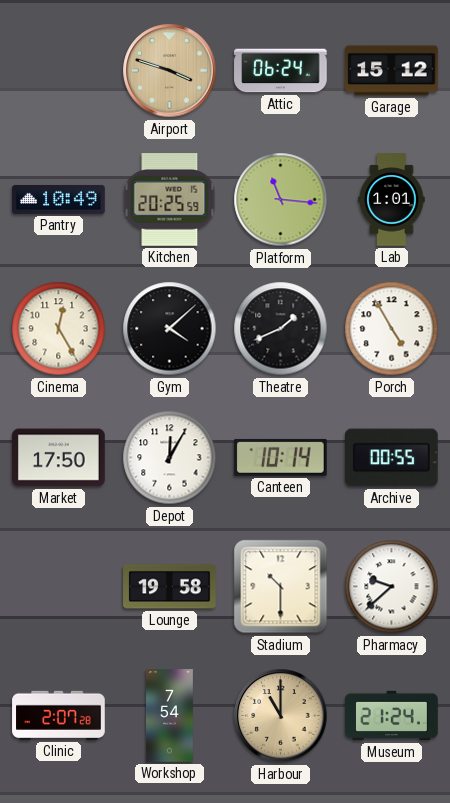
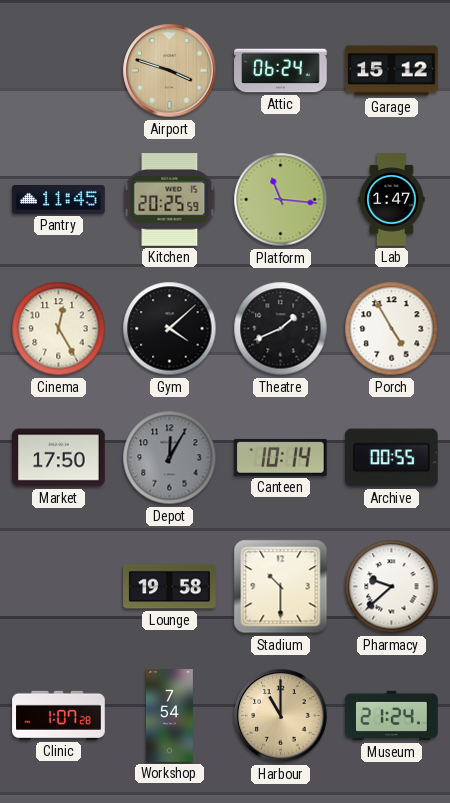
Pantry: 10:49 -> 11:45
Lab: 1:01 -> 1:47
Depot dial: white -> grey
Clinic: 2:07 -> 1:07
